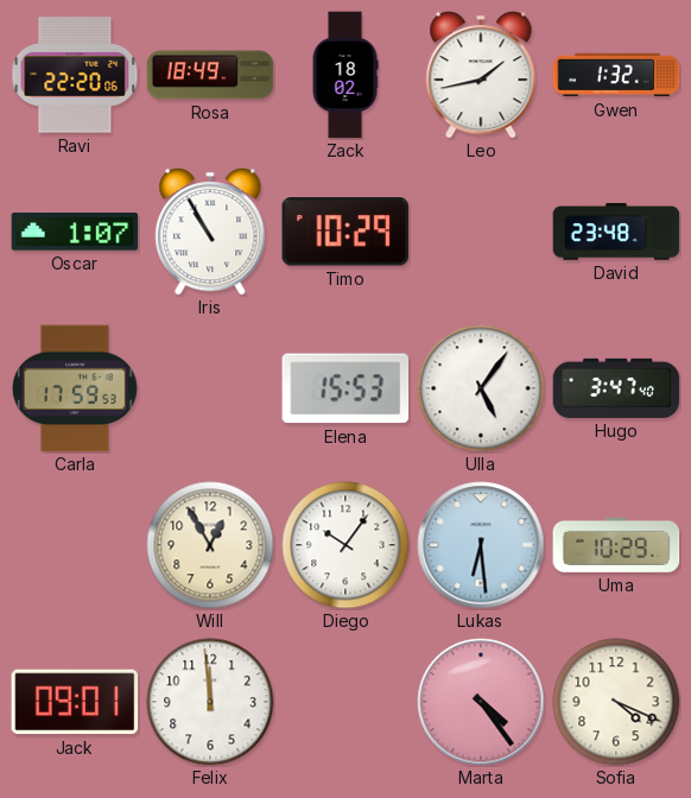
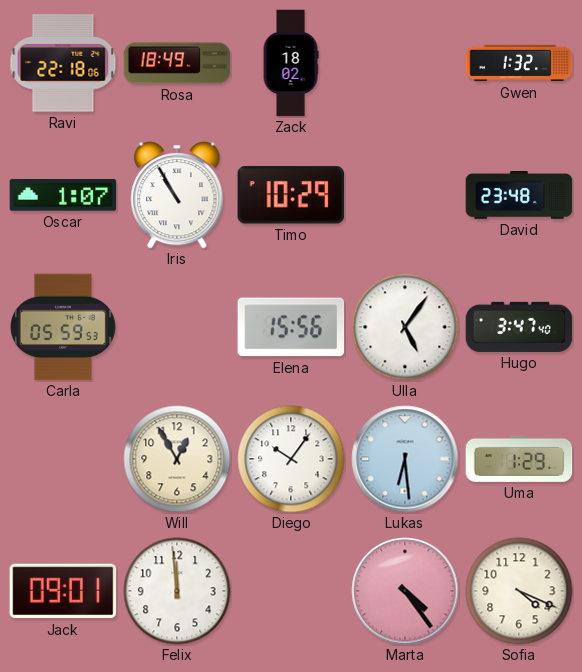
Ravi: 22:20 -> 22:18
Leo: 1:43 -> none
Carla: 17:59 -> 05:59
Elena: 15:53 -> 15:56
Uma: 10:29 -> 1:29
